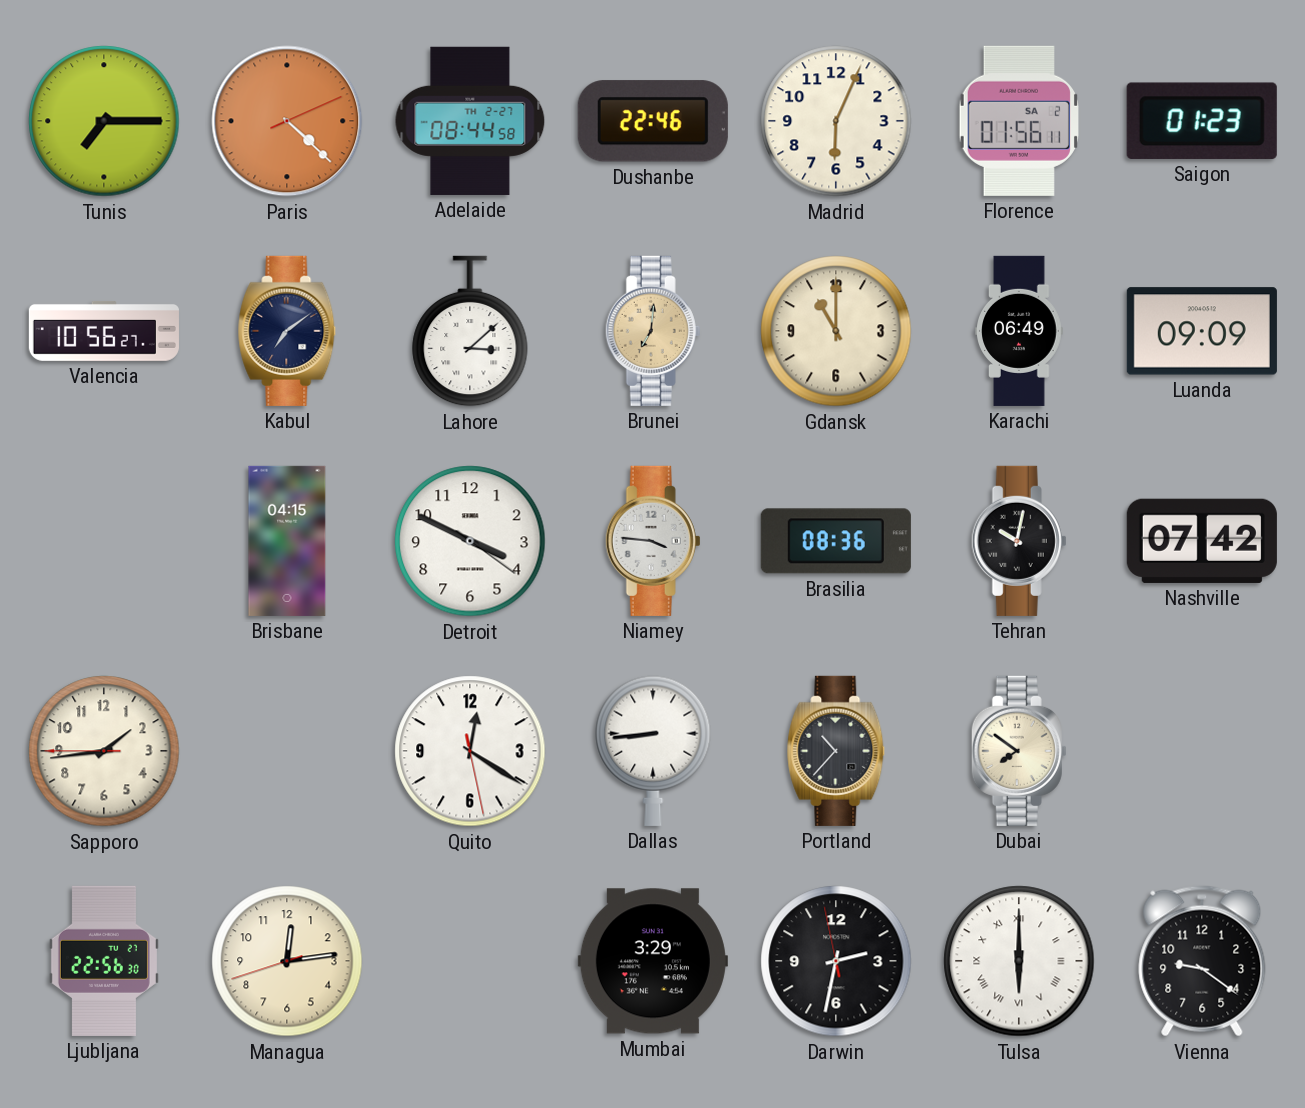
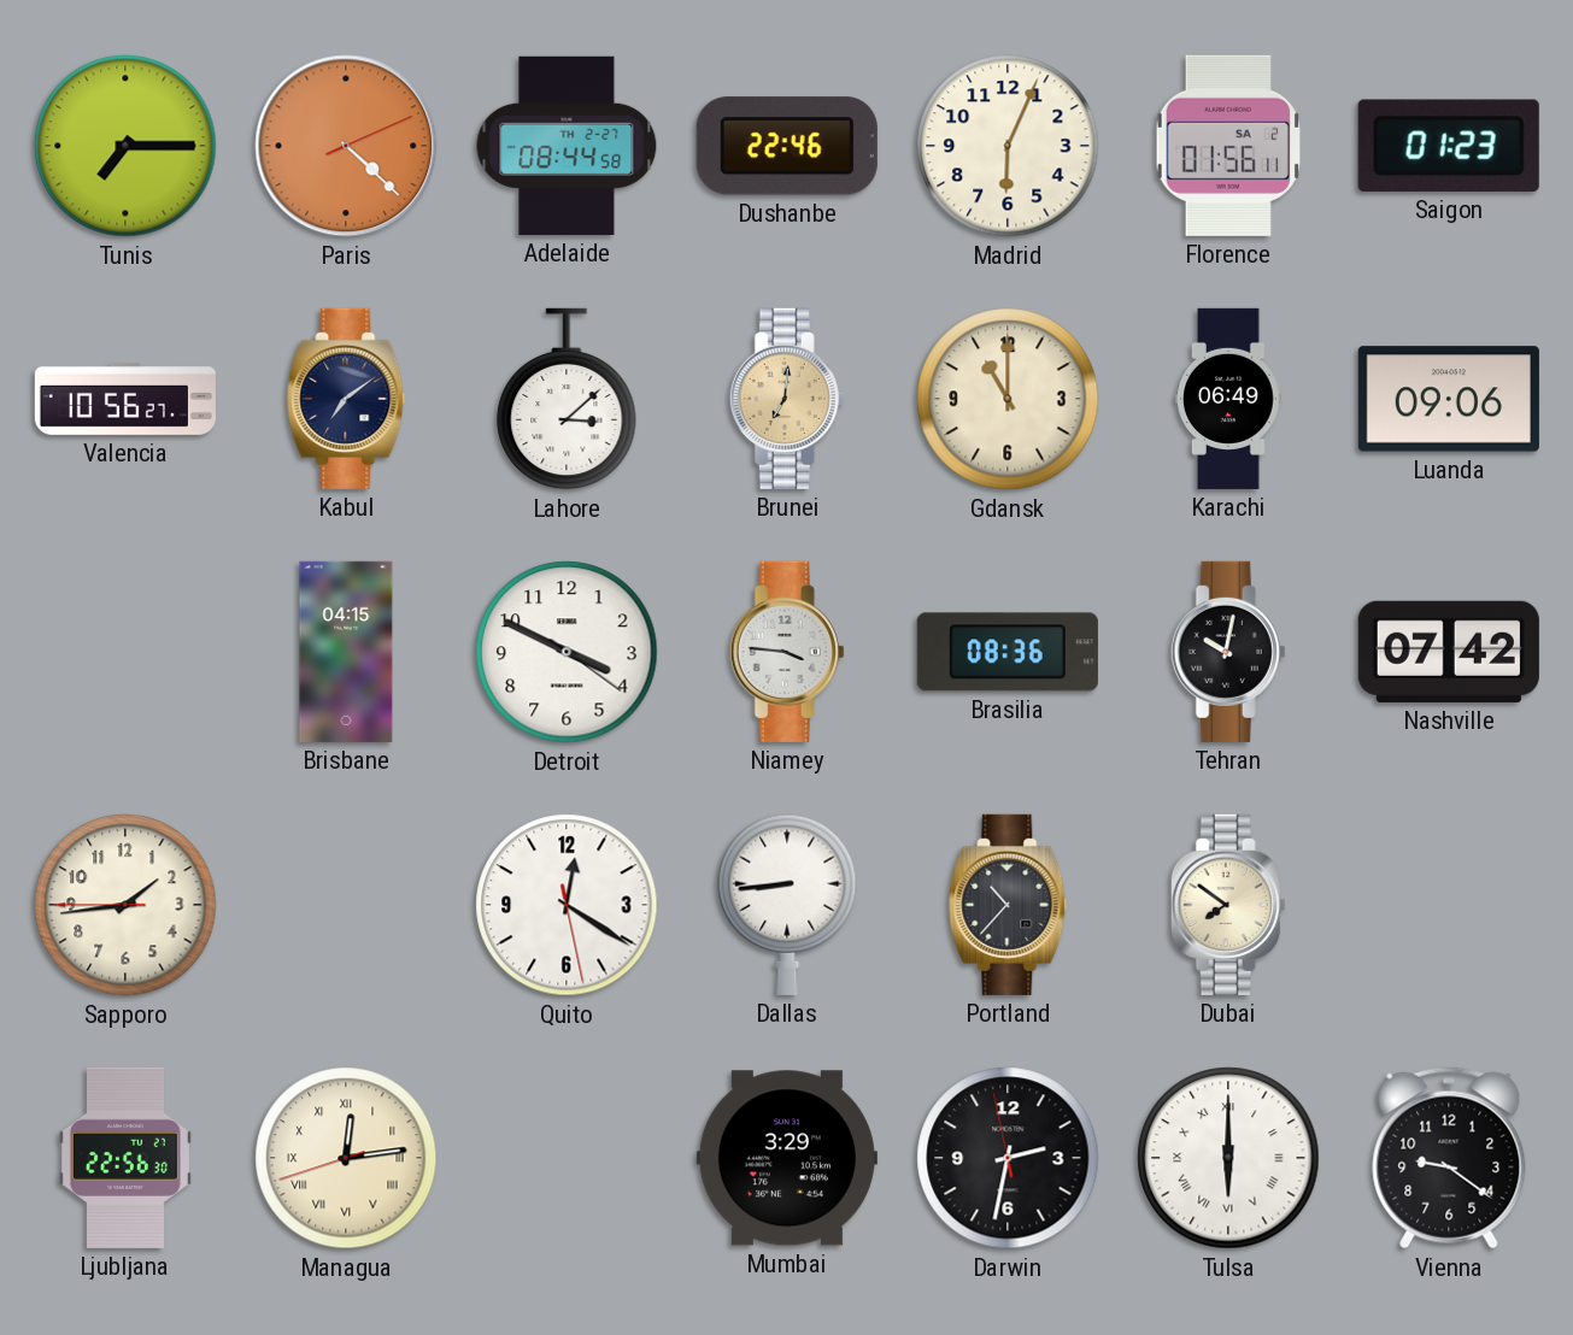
Luanda: 09:09 -> 09:06
Managua numerals: Arabic -> Roman
